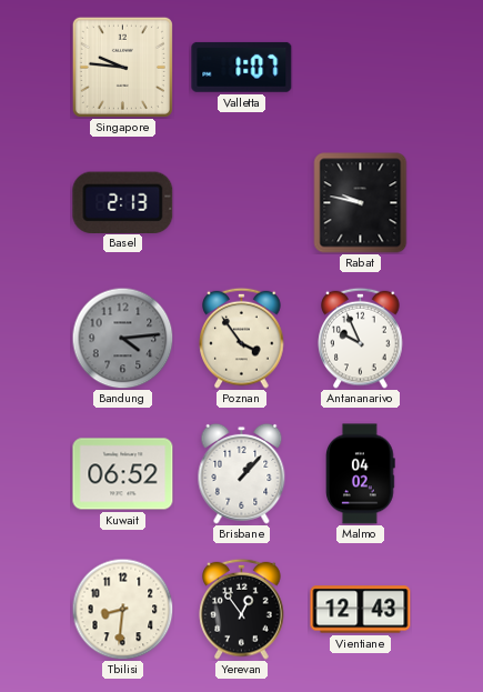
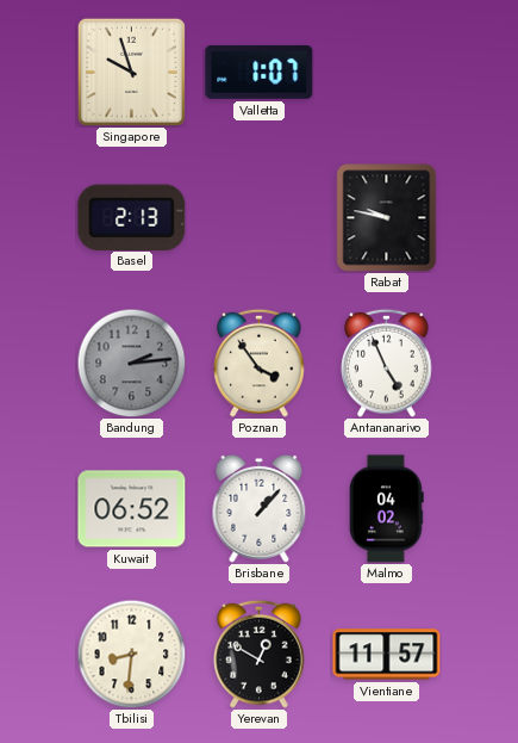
Singapore: 9:46 -> 9:57
Bandung: 4:14 -> 2:14
Antananarivo: 9:56 -> 4:56
Yerevan: 12:54 -> 12:50
Vientiane: 12:43 -> 11:57
